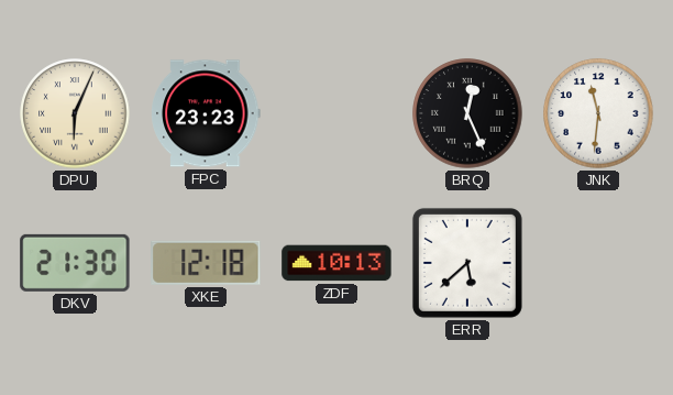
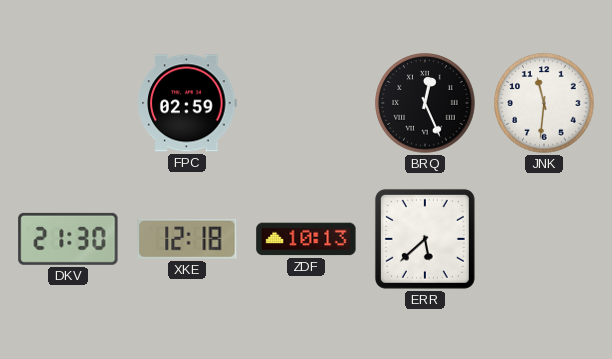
DPU: 6:04 -> none
FPC: 23:23 -> 02:59
